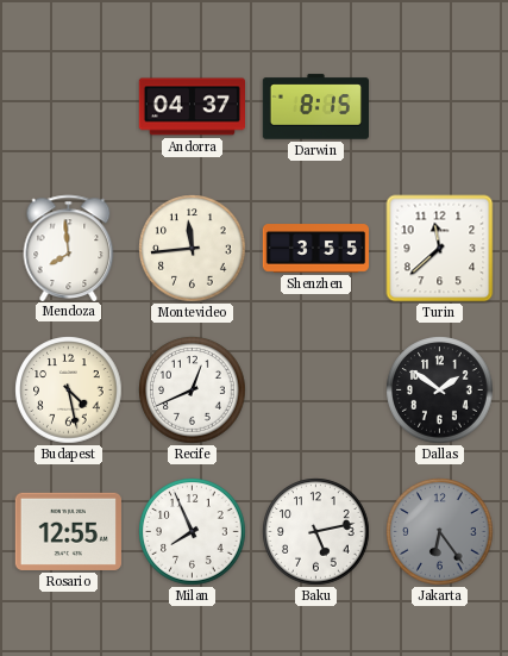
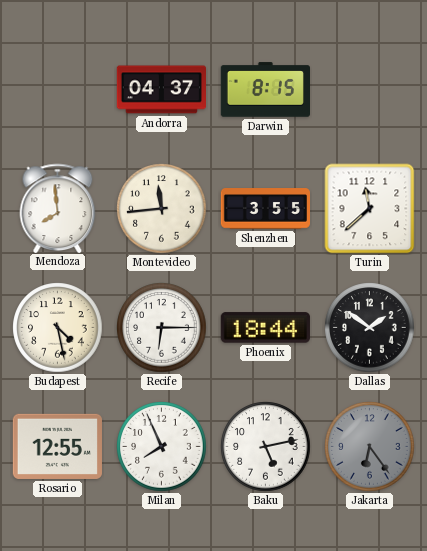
Recife: 12:41 -> 6:15
Phoenix: none -> 18:44
